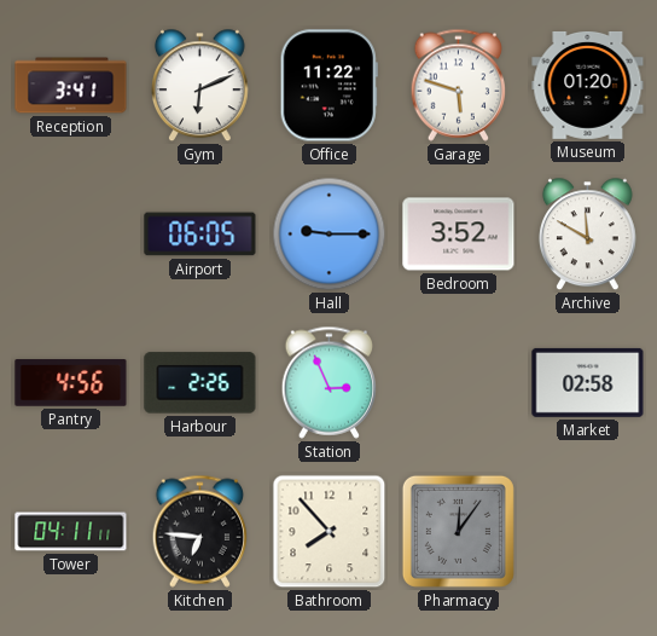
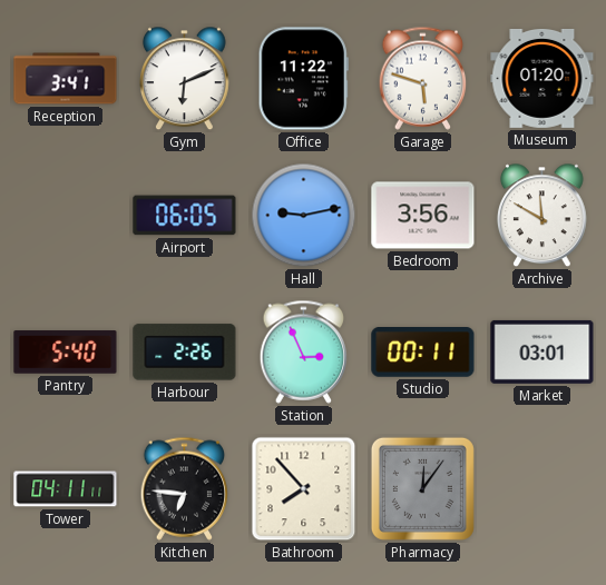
Hall: 9:15 -> 9:13
Bedroom: 3:52 -> 3:56
Pantry: 4:56 -> 5:40
Studio: none -> 00:11
Market: 02:58 -> 03:01
